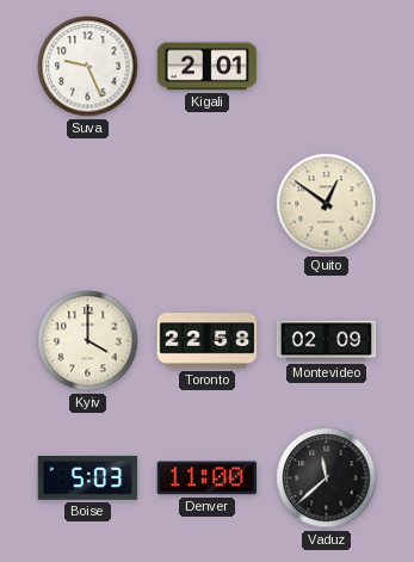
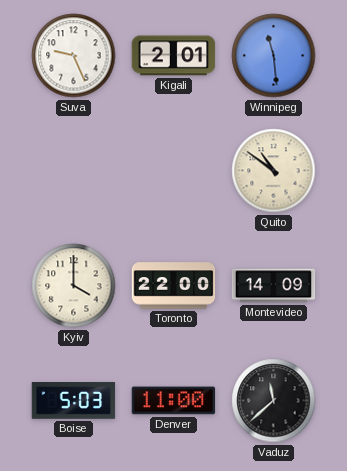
Winnipeg: none -> 11:29
Quito: 12:51 -> 10:51
Toronto: 22:58 -> 22:00
Montevideo: 02:09 -> 14:09
